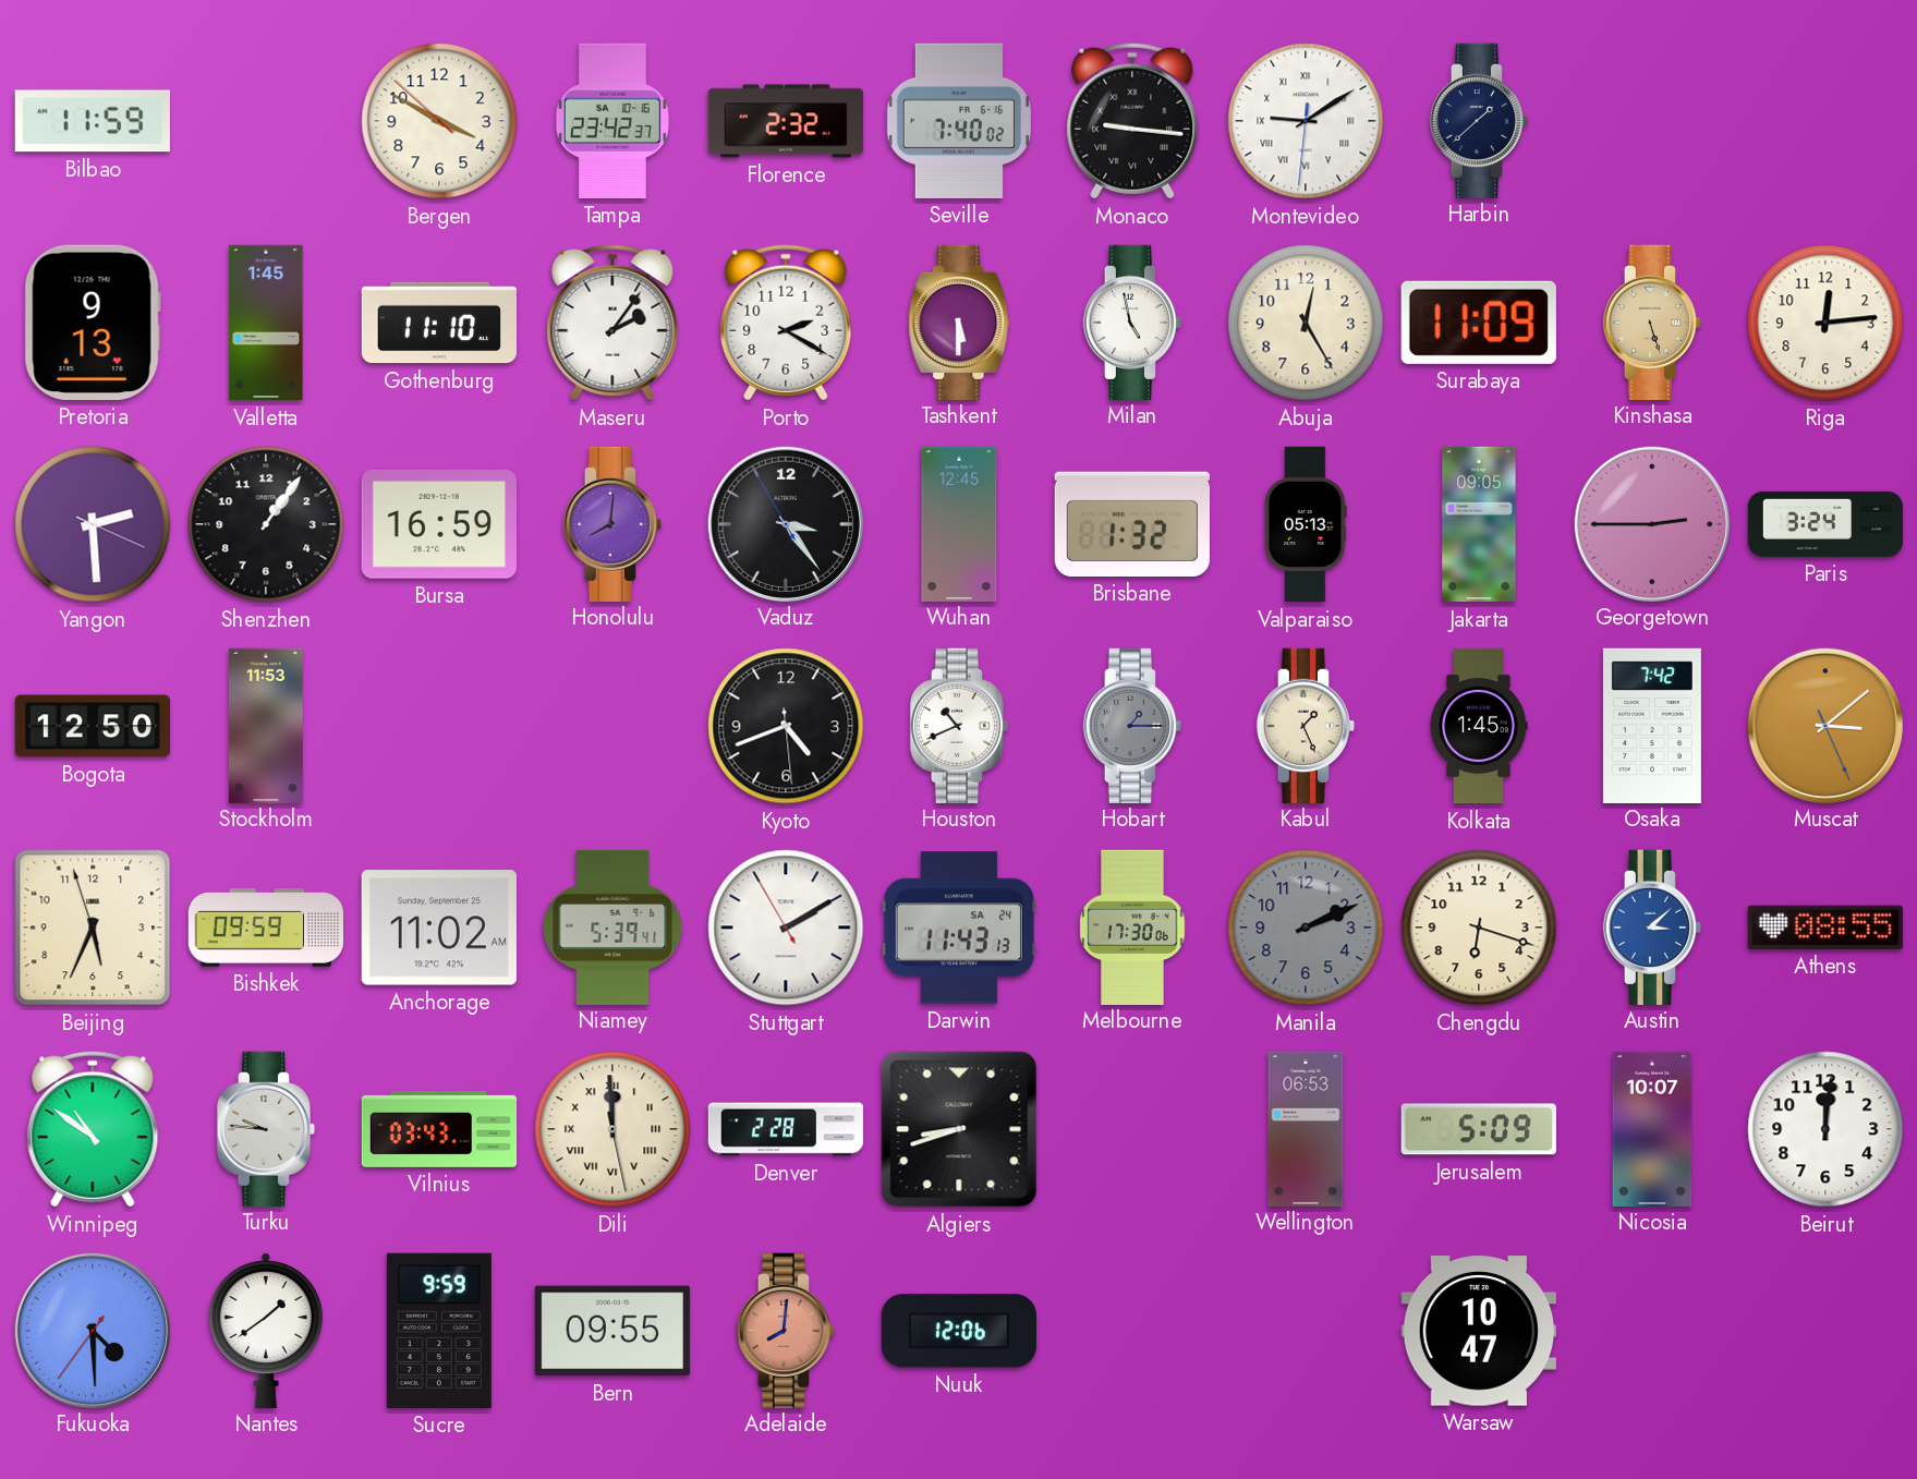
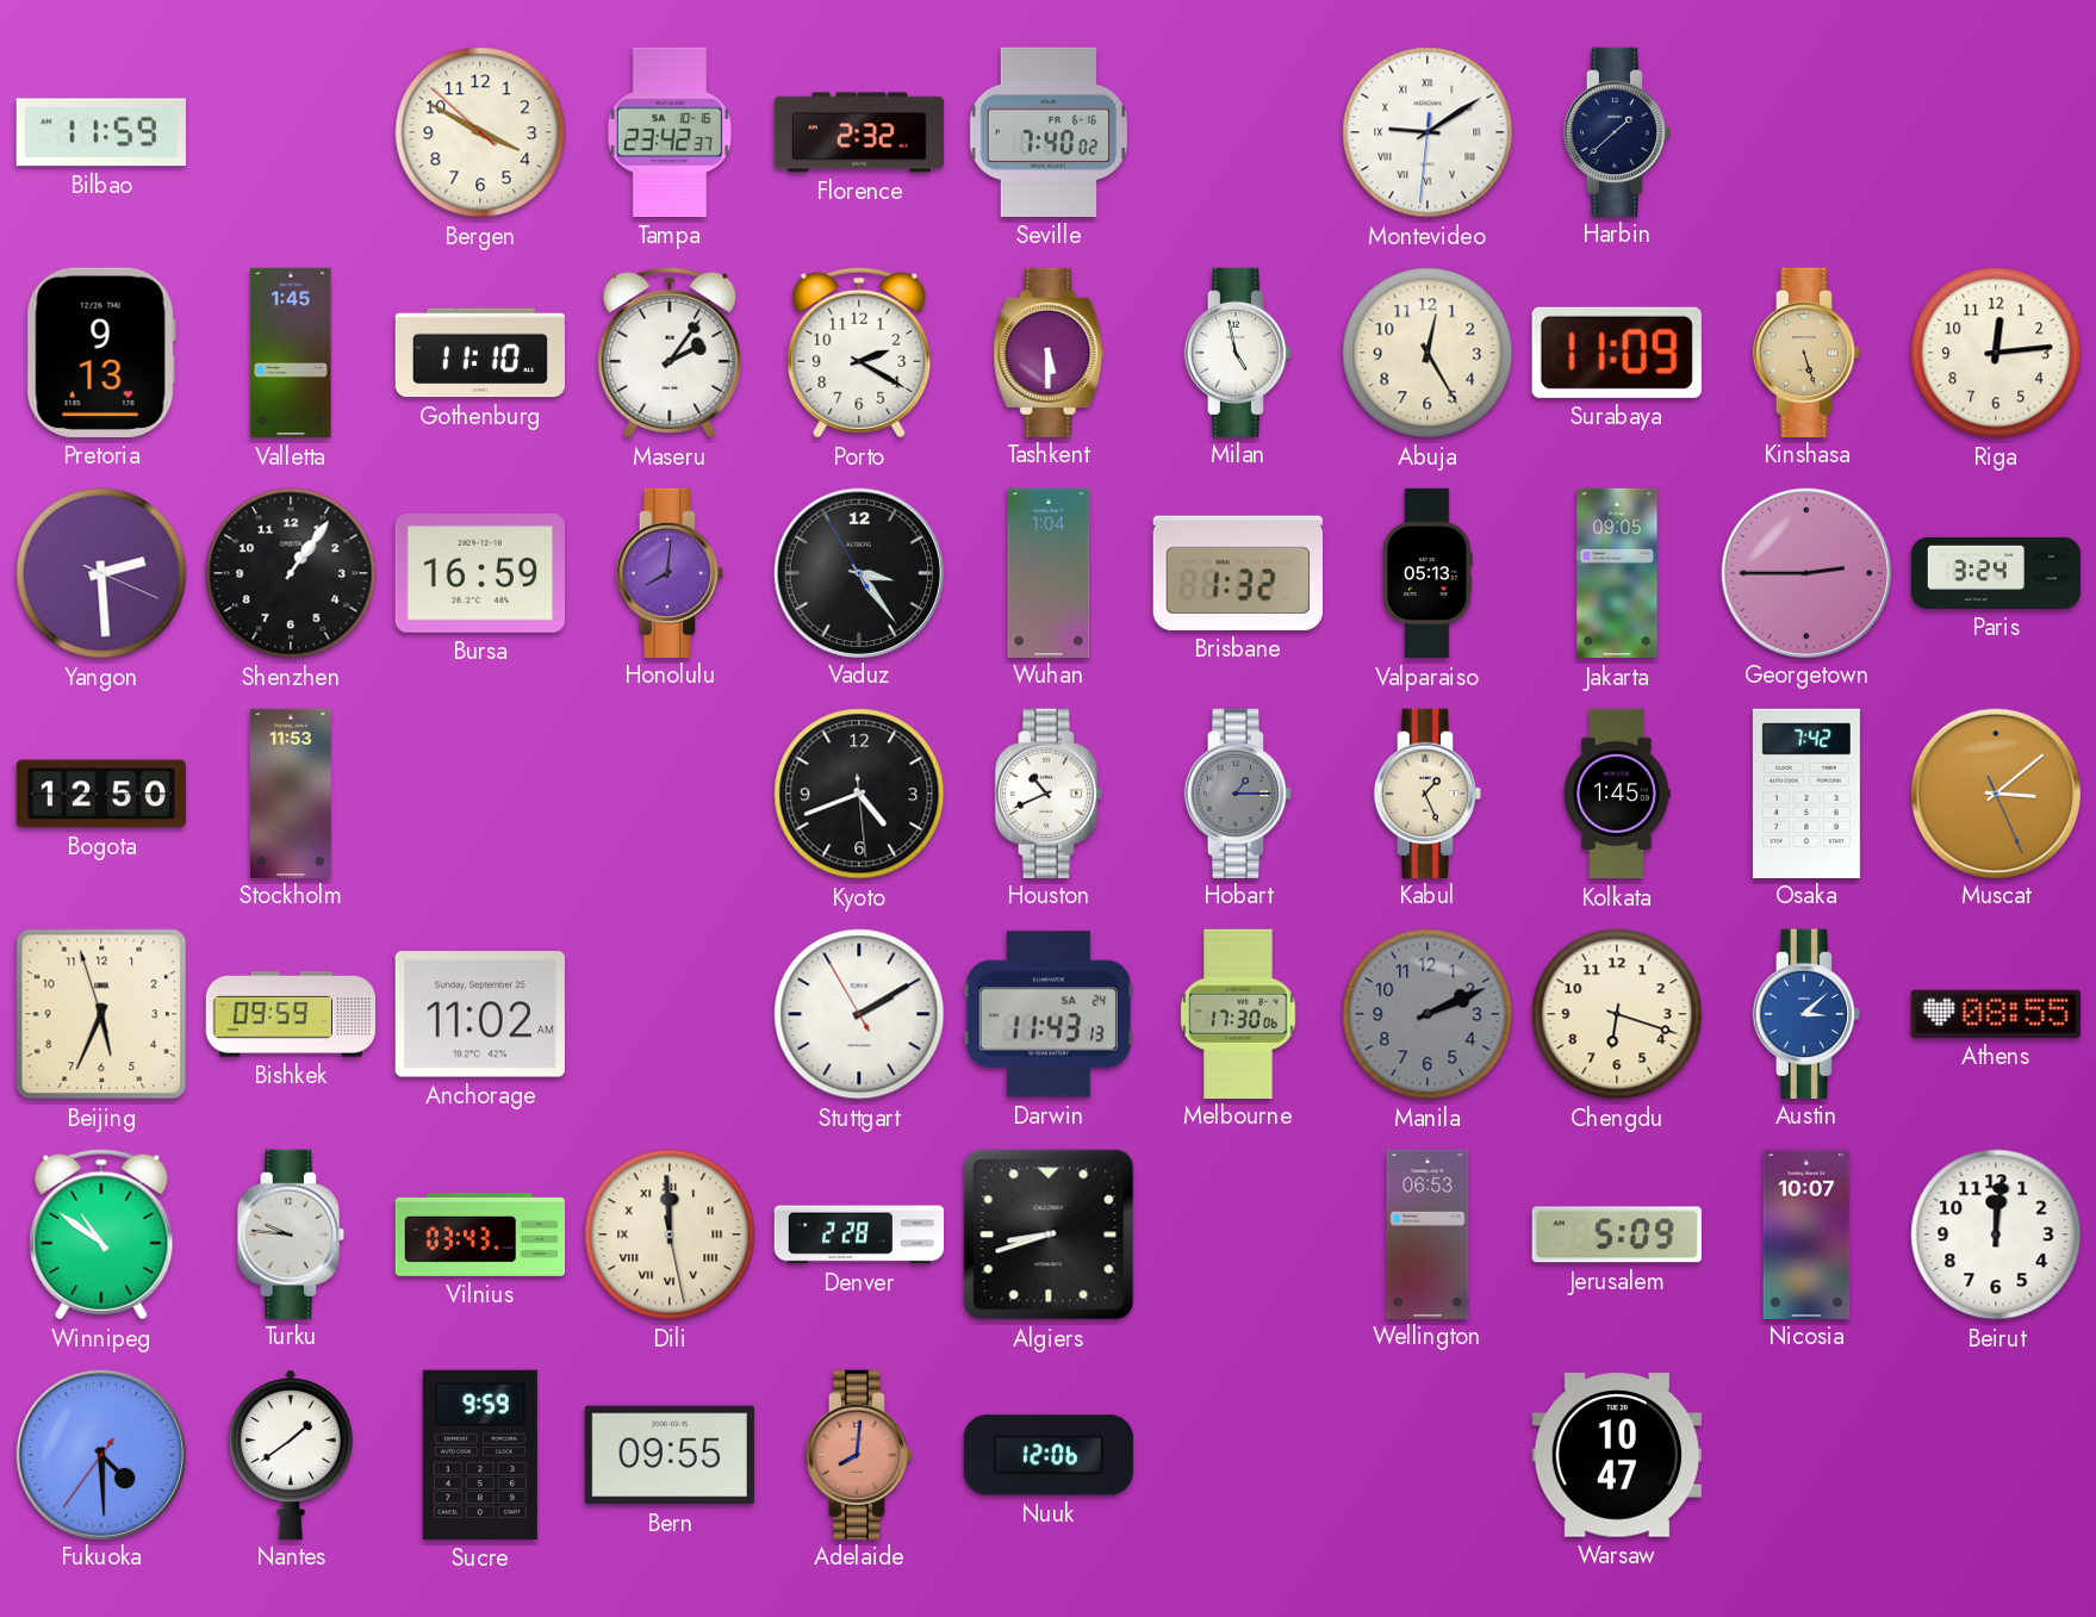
Monaco: 9:16 -> none
Wuhan: 12:45 -> 1:04
Niamey: 5:39 -> none
